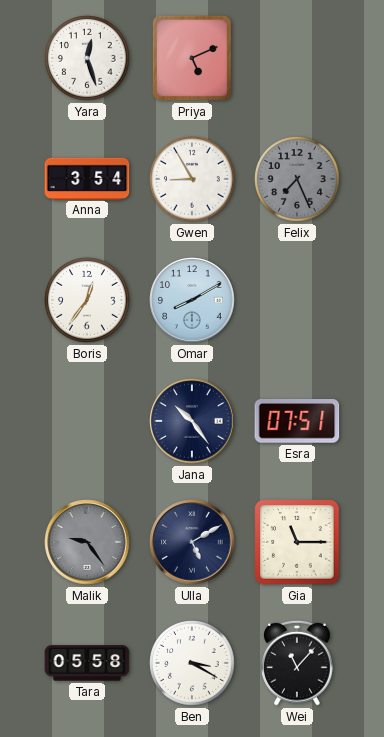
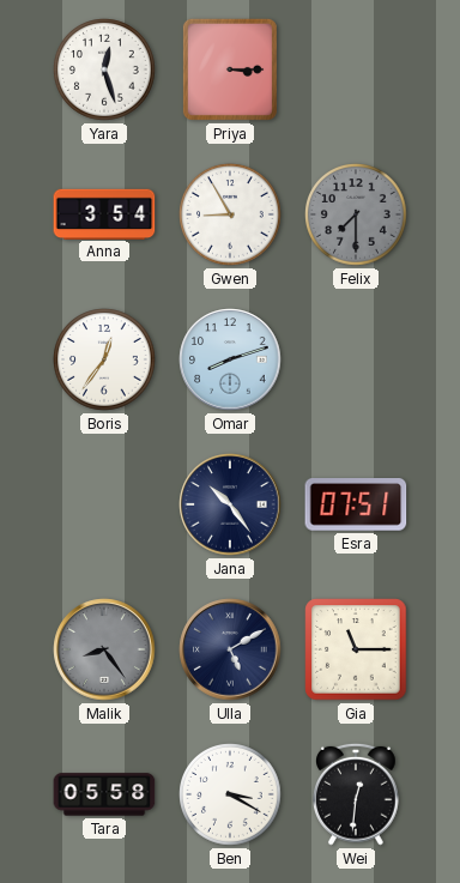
Priya: 5:11 -> 3:15
Felix: 7:26 -> 7:30
Omar: 8:10 -> 8:12
Malik: 9:24 -> 8:24
Wei: 11:07 -> 12:31
